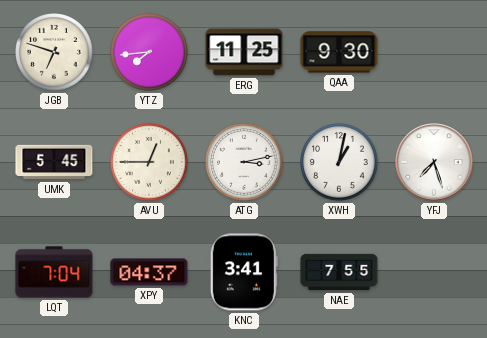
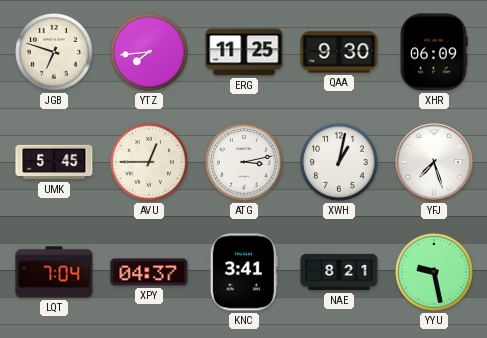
XHR: none -> 06:09
NAE: 7:55 -> 8:21
YYU: none -> 9:28
